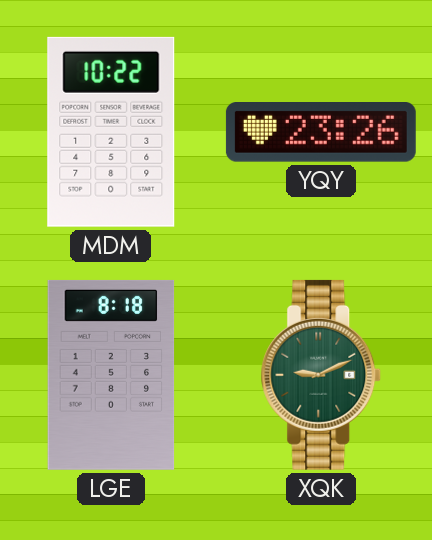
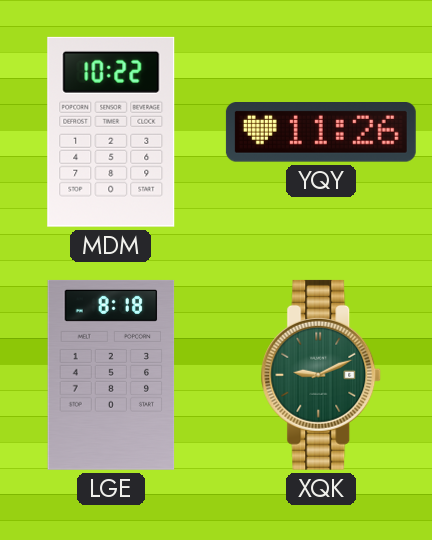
YQY: 23:26 -> 11:26
